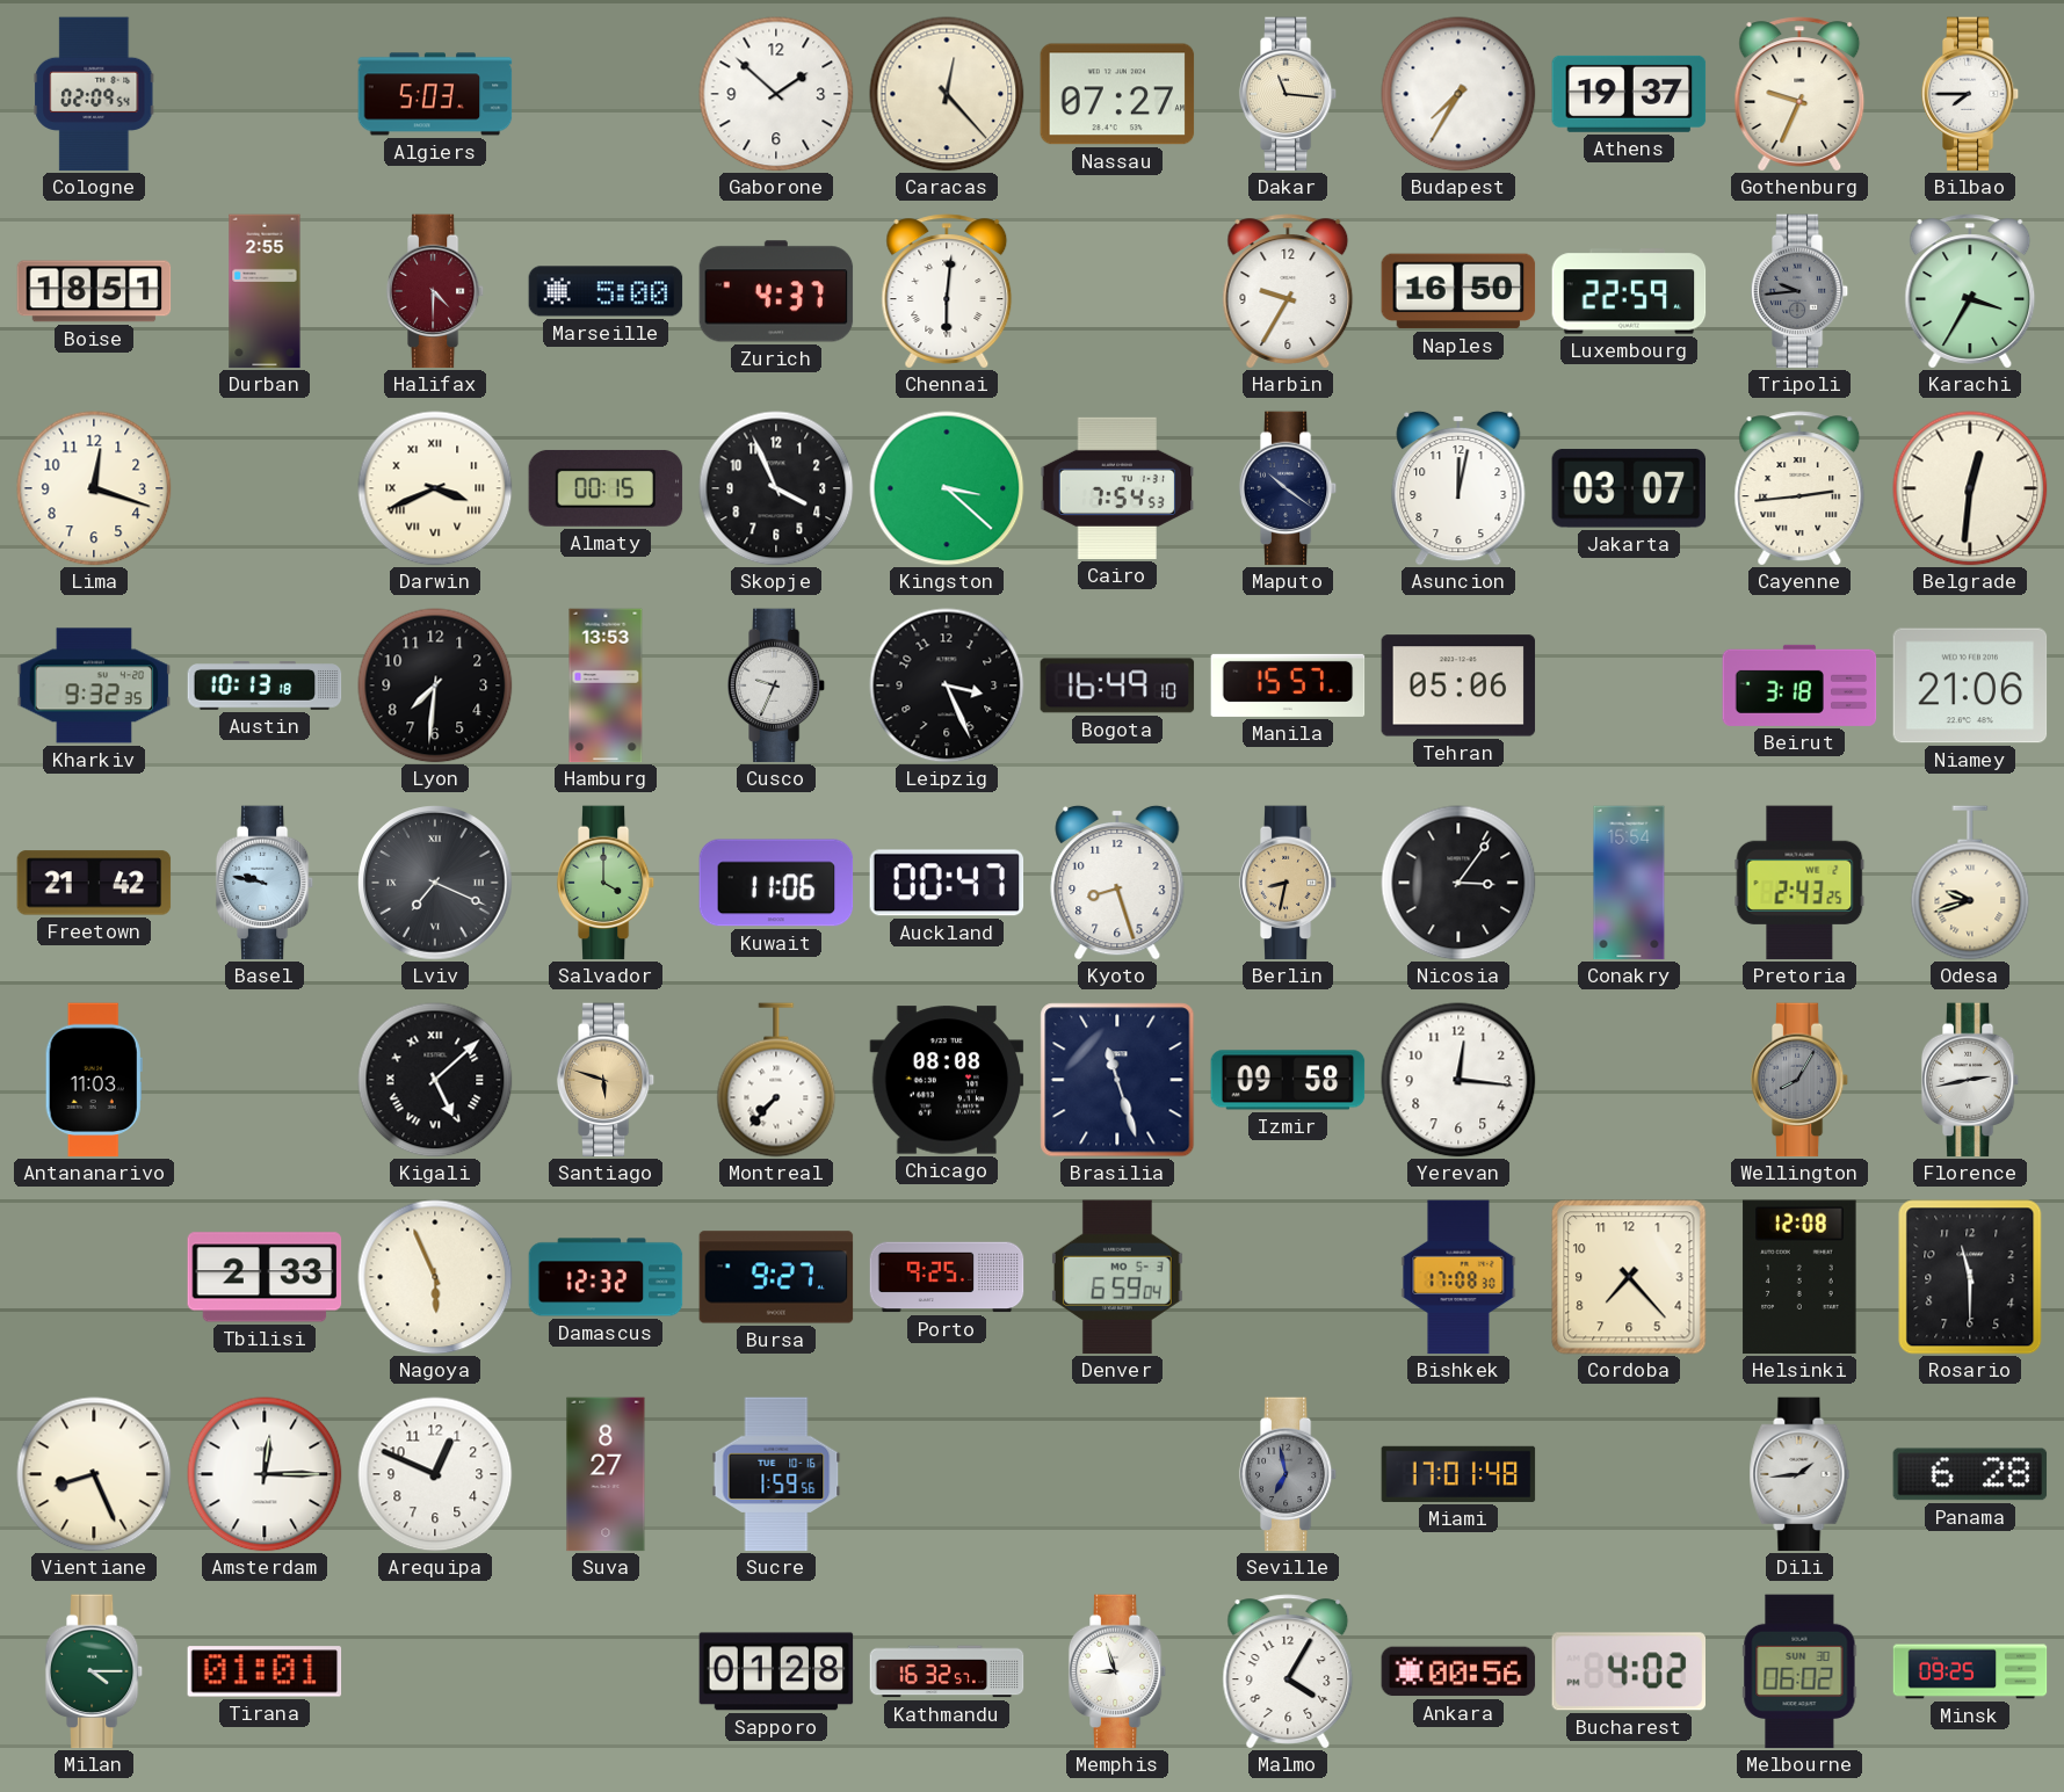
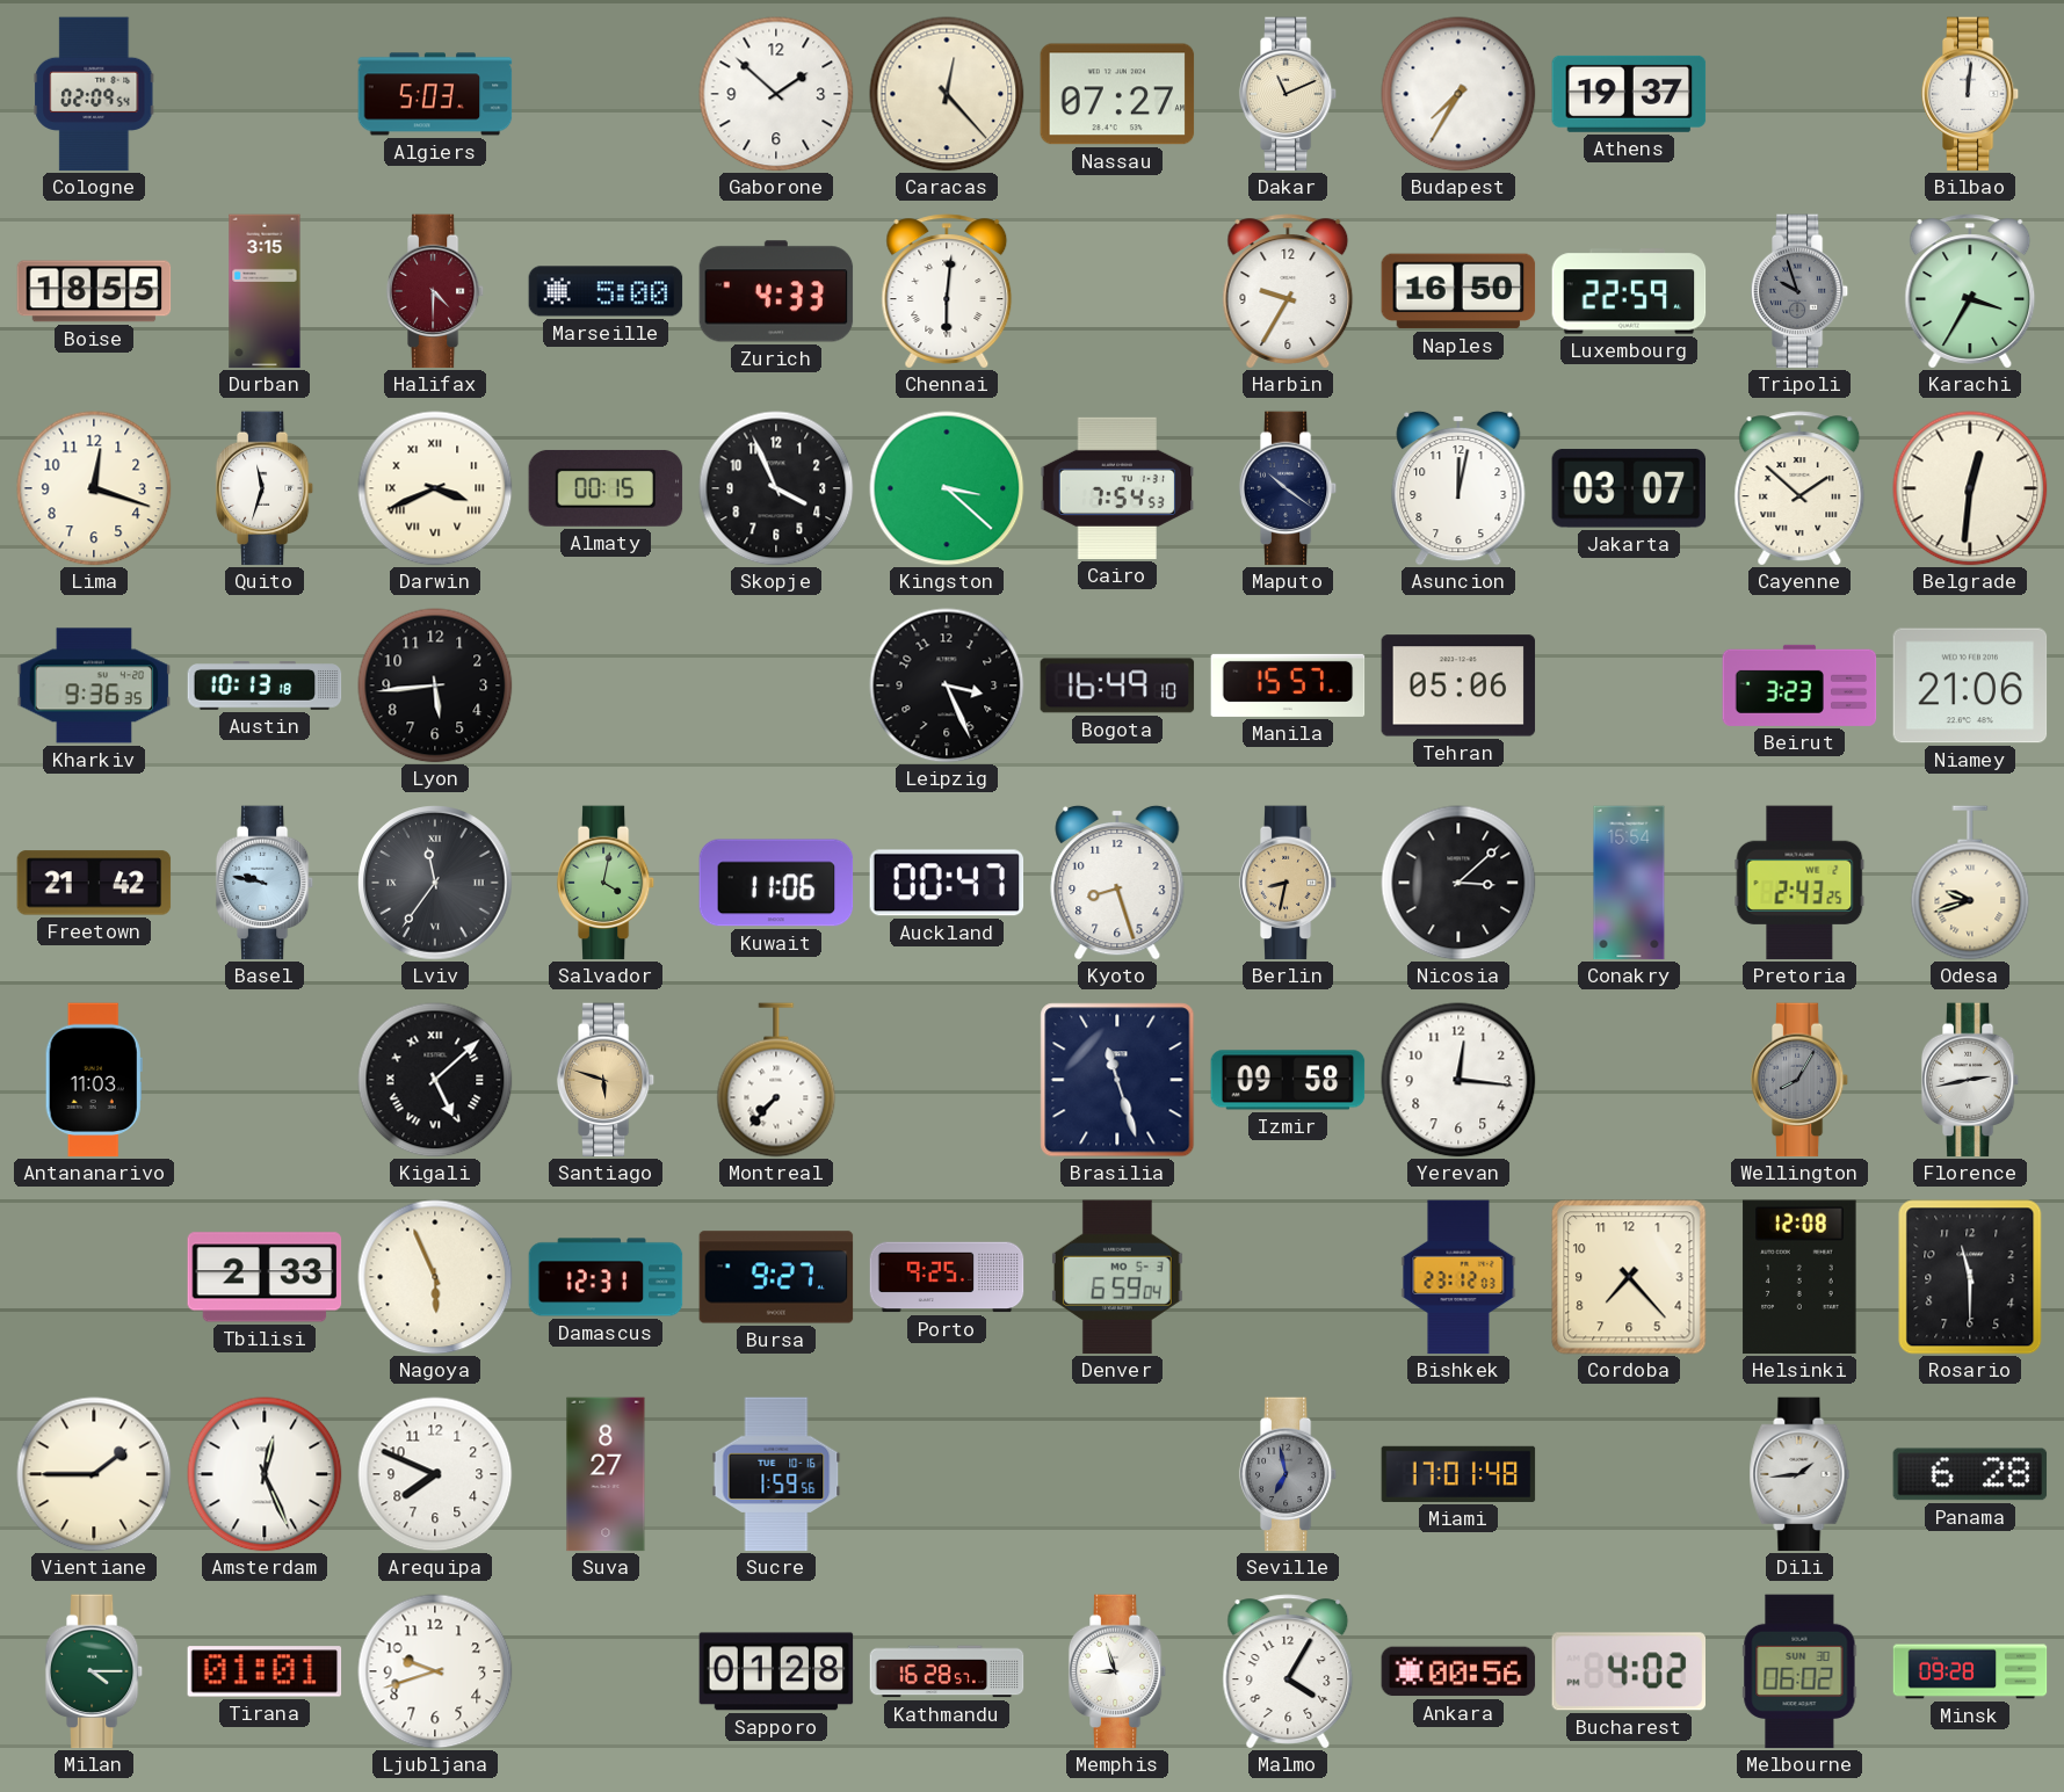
Dakar: 11:16 -> 11:11
Gothenburg: 9:34 -> none
Bilbao: 7:45 -> 12:01
Boise: 18:51 -> 18:55
Durban: 2:55 -> 3:15
Zurich: 4:37 -> 4:33
Tripoli: 9:44 -> 9:57
Quito: none -> 11:33
Cayenne: 2:44 -> 1:52
Kharkiv: 9:32 -> 9:36
Lyon: 7:31 -> 5:44
Hamburg: 13:53 -> none
Cusco: 9:34 -> none
Beirut: 3:18 -> 3:23
Lviv: 7:19 -> 11:36
Salvador: 4:00 -> 4:02
Nicosia: 3:06 -> 3:08
Chicago: 08:08 -> none
Damascus: 12:32 -> 12:31
Bishkek: 17:08 -> 23:12
Vientiane: 8:26 -> 1:45
Amsterdam: 12:15 -> 12:26
Arequipa: 12:49 -> 7:49
Ljubljana: none -> 9:42
Kathmandu: 16:32 -> 16:28
Minsk: 09:25 -> 09:28
